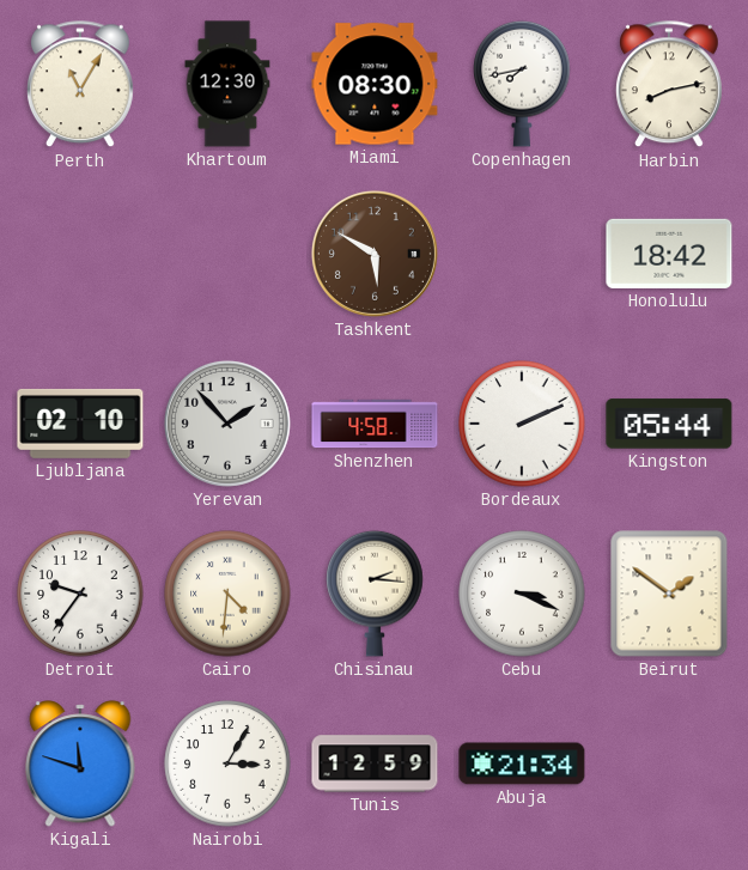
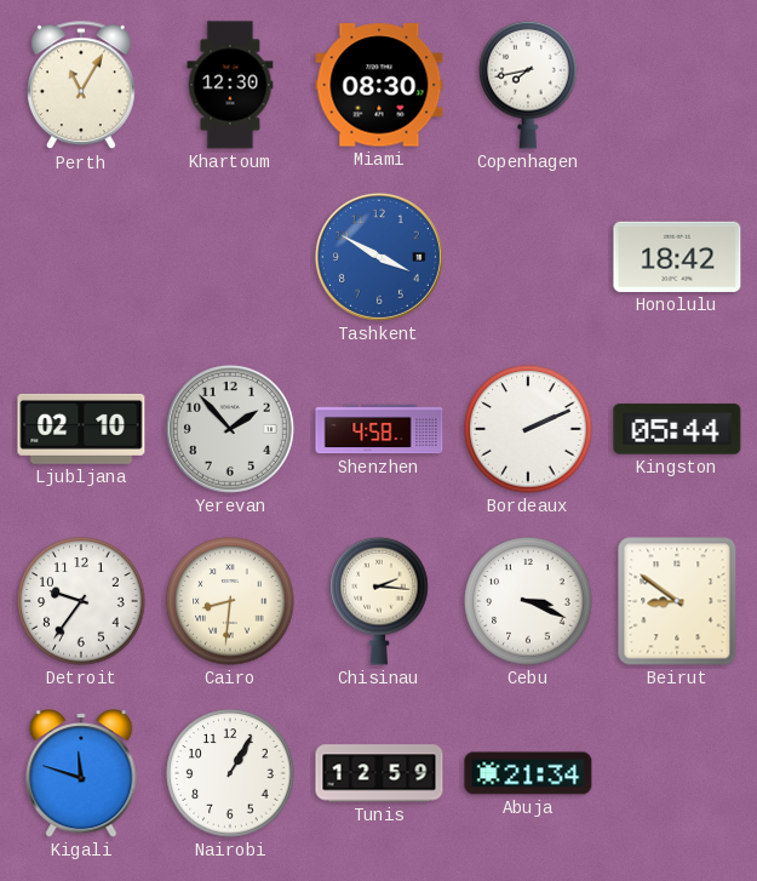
Harbin: 8:13 -> none
Tashkent: 5:50 -> 3:50
Tashkent dial: brown -> blue
Cairo: 4:31 -> 8:31
Beirut: 1:51 -> 8:51
Nairobi: 3:05 -> 1:05
